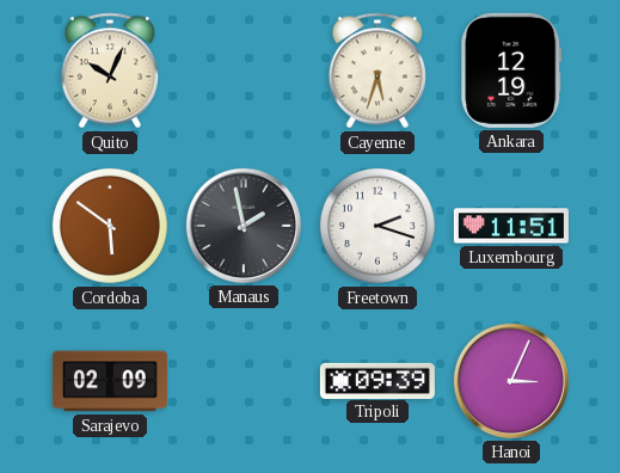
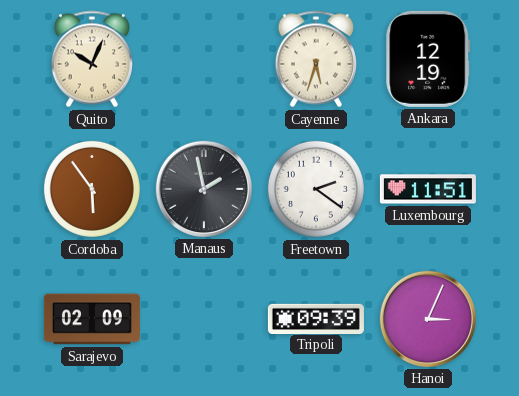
Cordoba: 5:51 -> 5:54
Freetown: 2:18 -> 2:21
